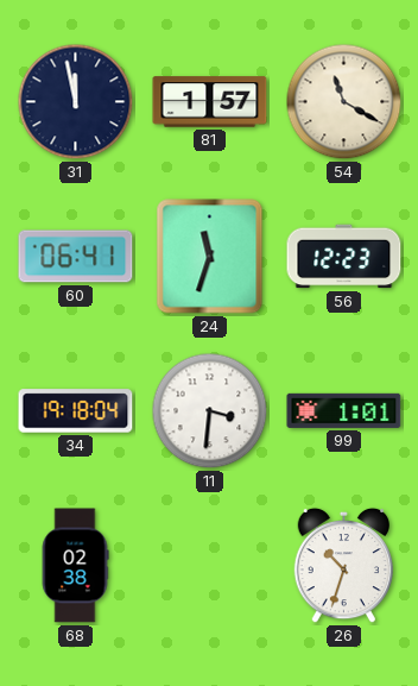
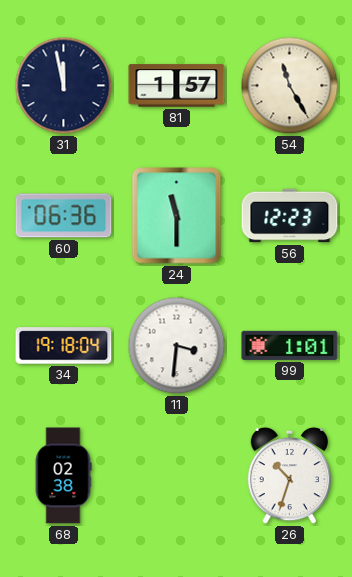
54: 11:20 -> 11:25
60: 06:41 -> 06:36
24: 11:33 -> 11:30
